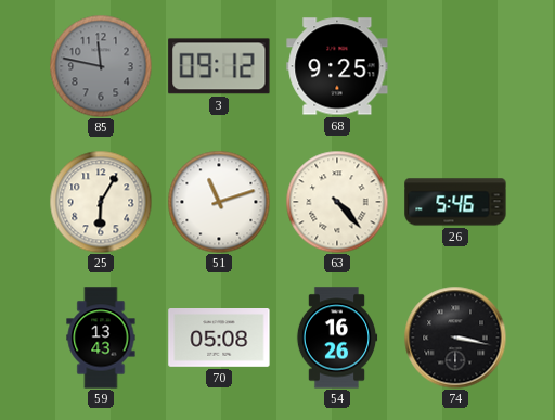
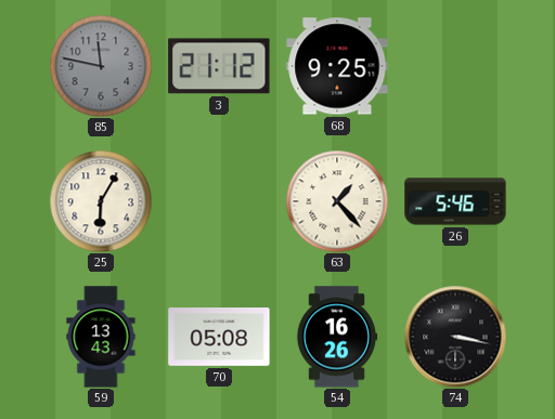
3: 09:12 -> 21:12
51: 11:12 -> none
63: 4:23 -> 1:23
